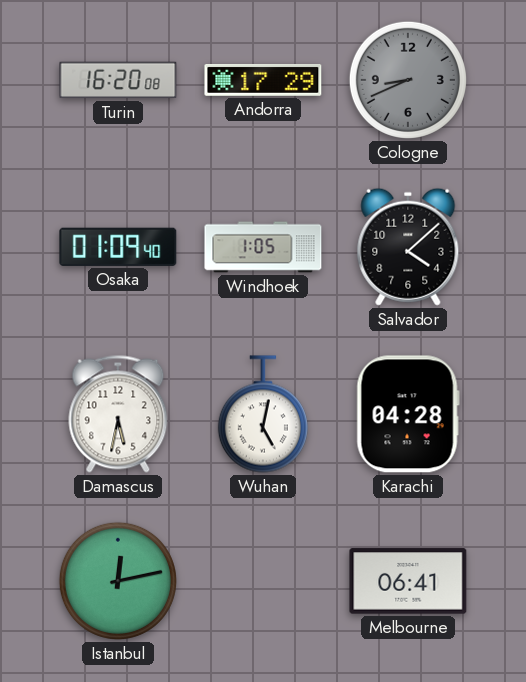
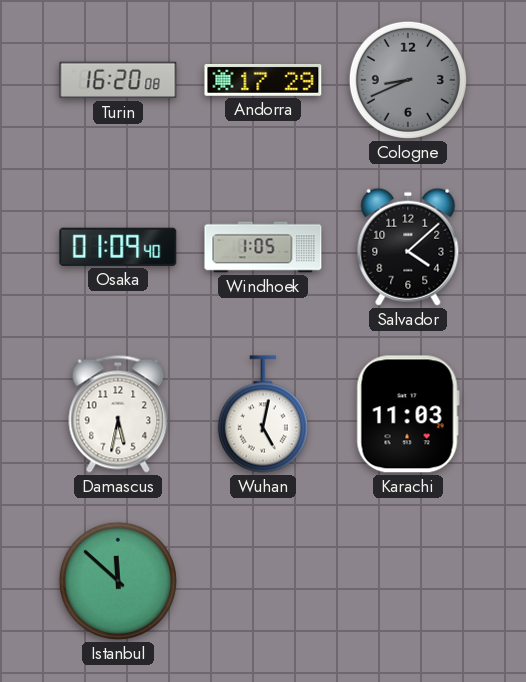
Karachi: 04:28 -> 11:03
Istanbul: 12:13 -> 11:52
Melbourne: 06:41 -> none
